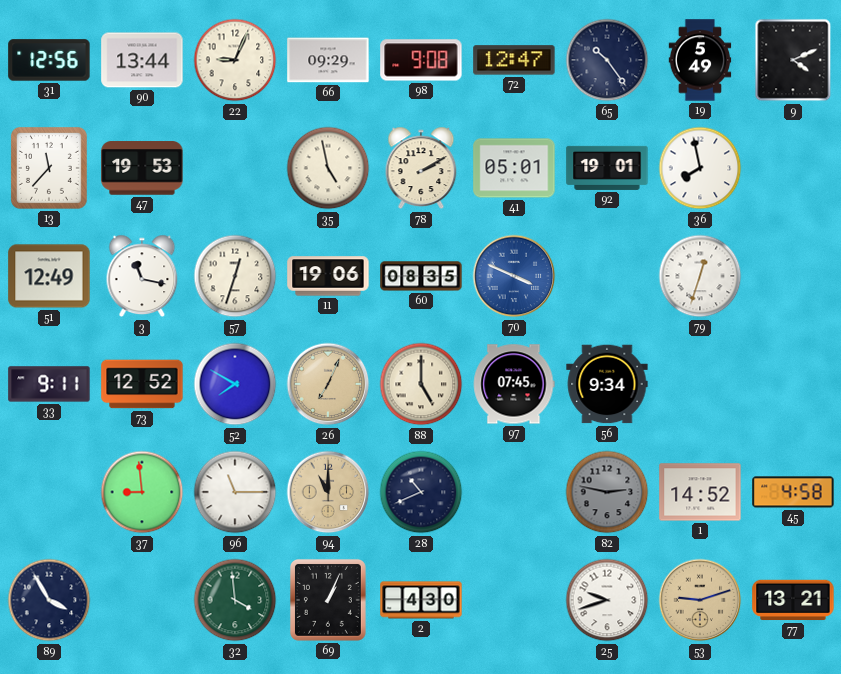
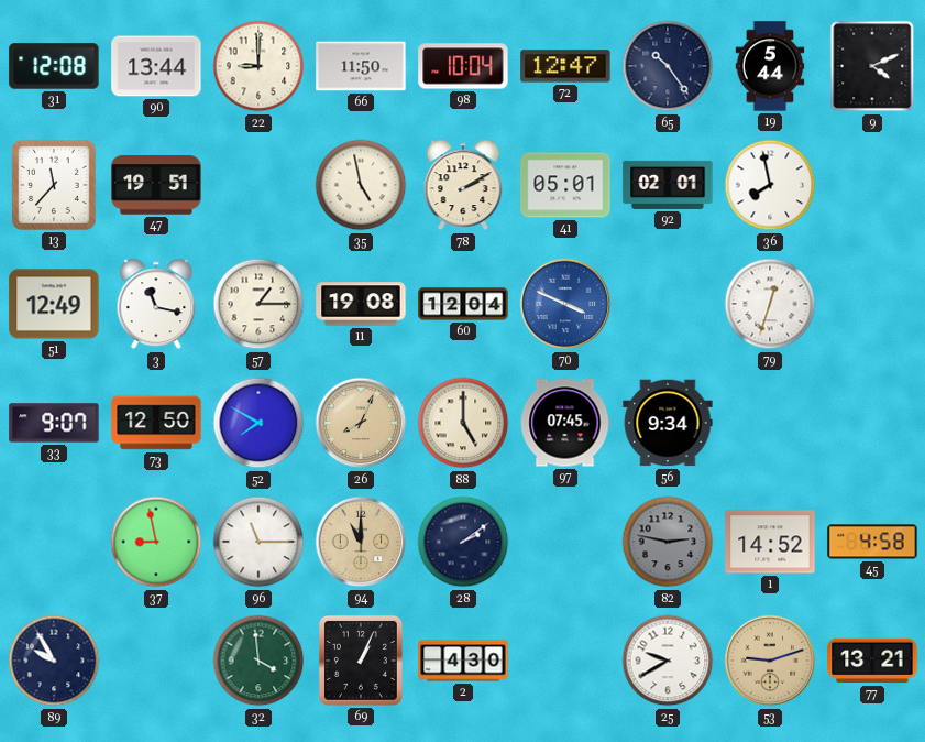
31: 12:56 -> 12:08
22: 9:04 -> 9:00
66: 09:29 -> 11:50
98: 9:08 -> 10:04
19: 5:49 -> 5:44
47: 19:53 -> 19:51
92: 19:01 -> 02:01
57: 12:33 -> 1:15
11: 19:06 -> 19:08
60: 08:35 -> 12:04
33: 9:11 -> 9:07
73: 12:52 -> 12:50
26: 7:04 -> 8:04
37: 8:59 -> 8:58
28: 10:41 -> 2:09
89: 3:55 -> 9:55
25: 9:42 -> 9:40
